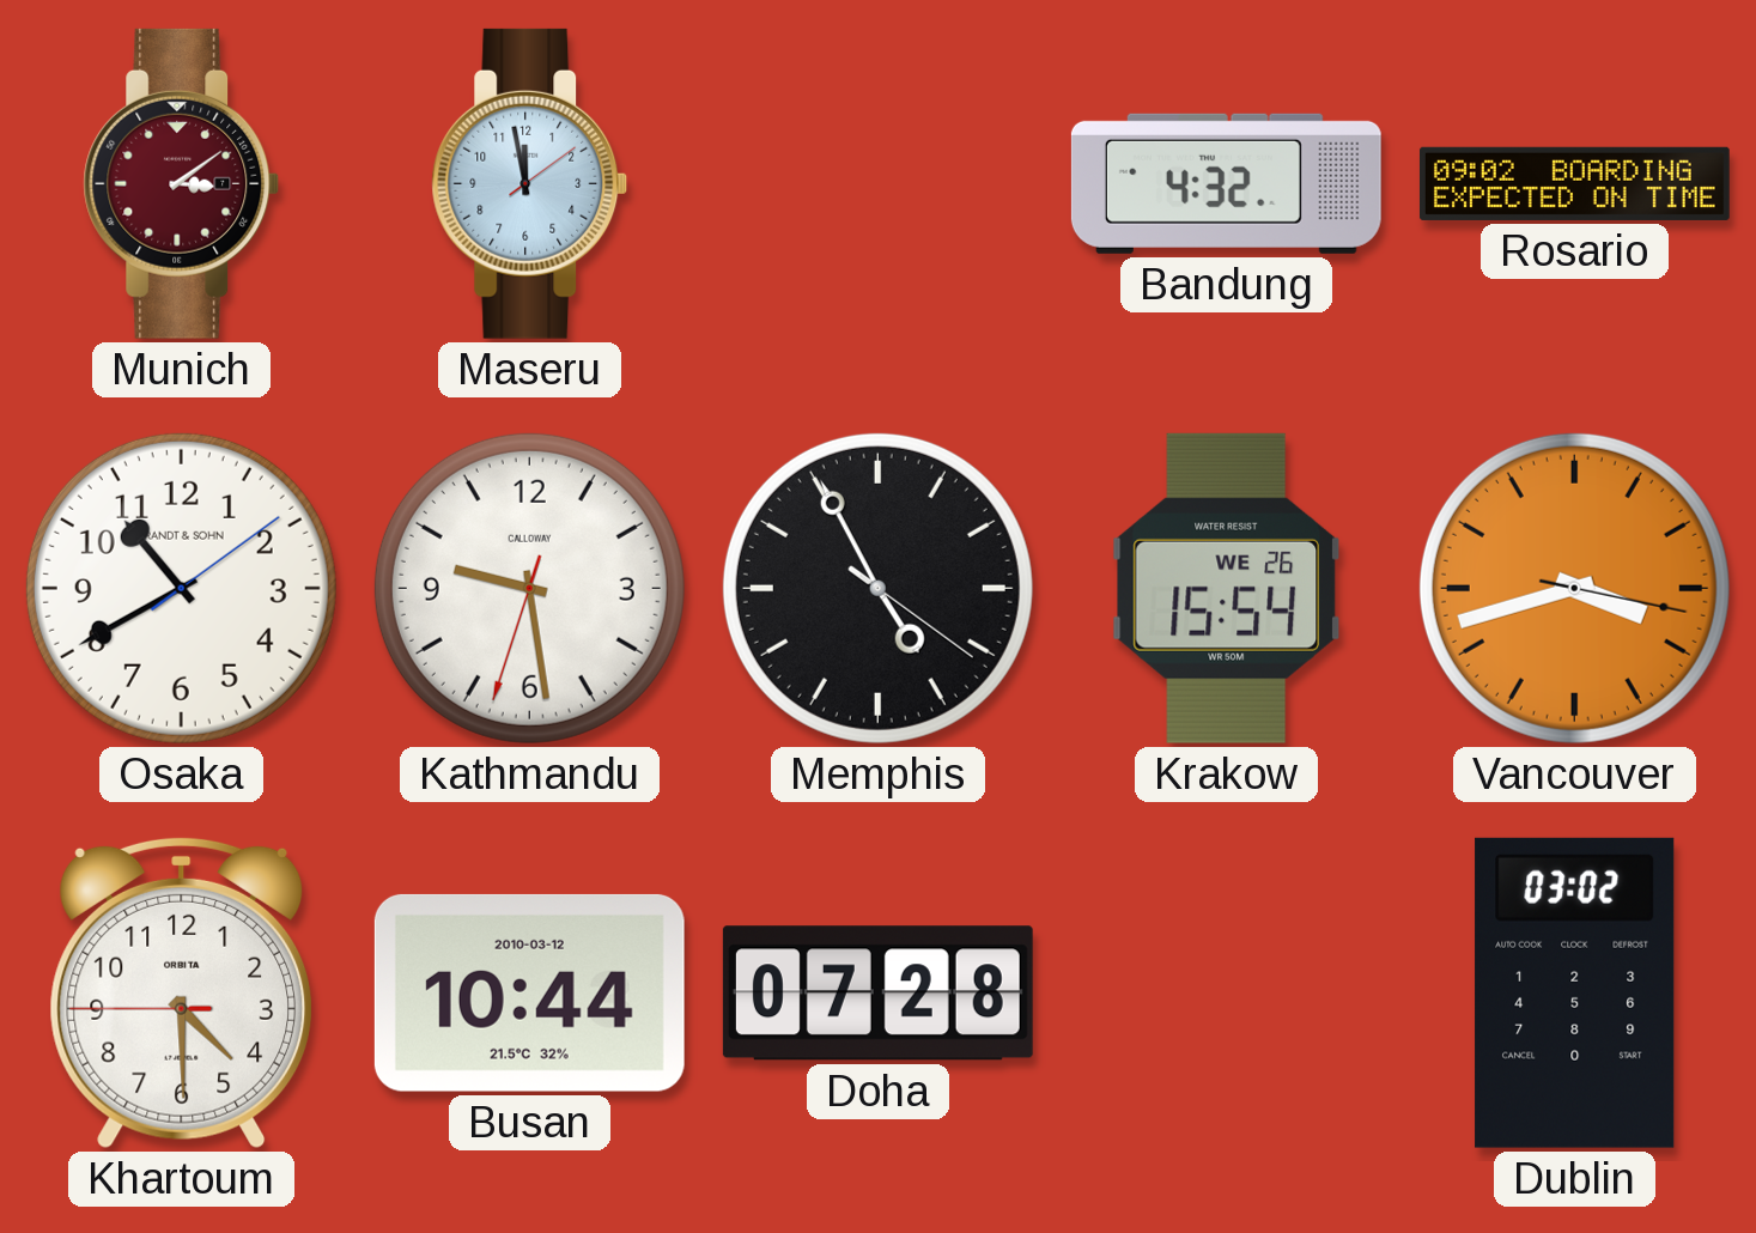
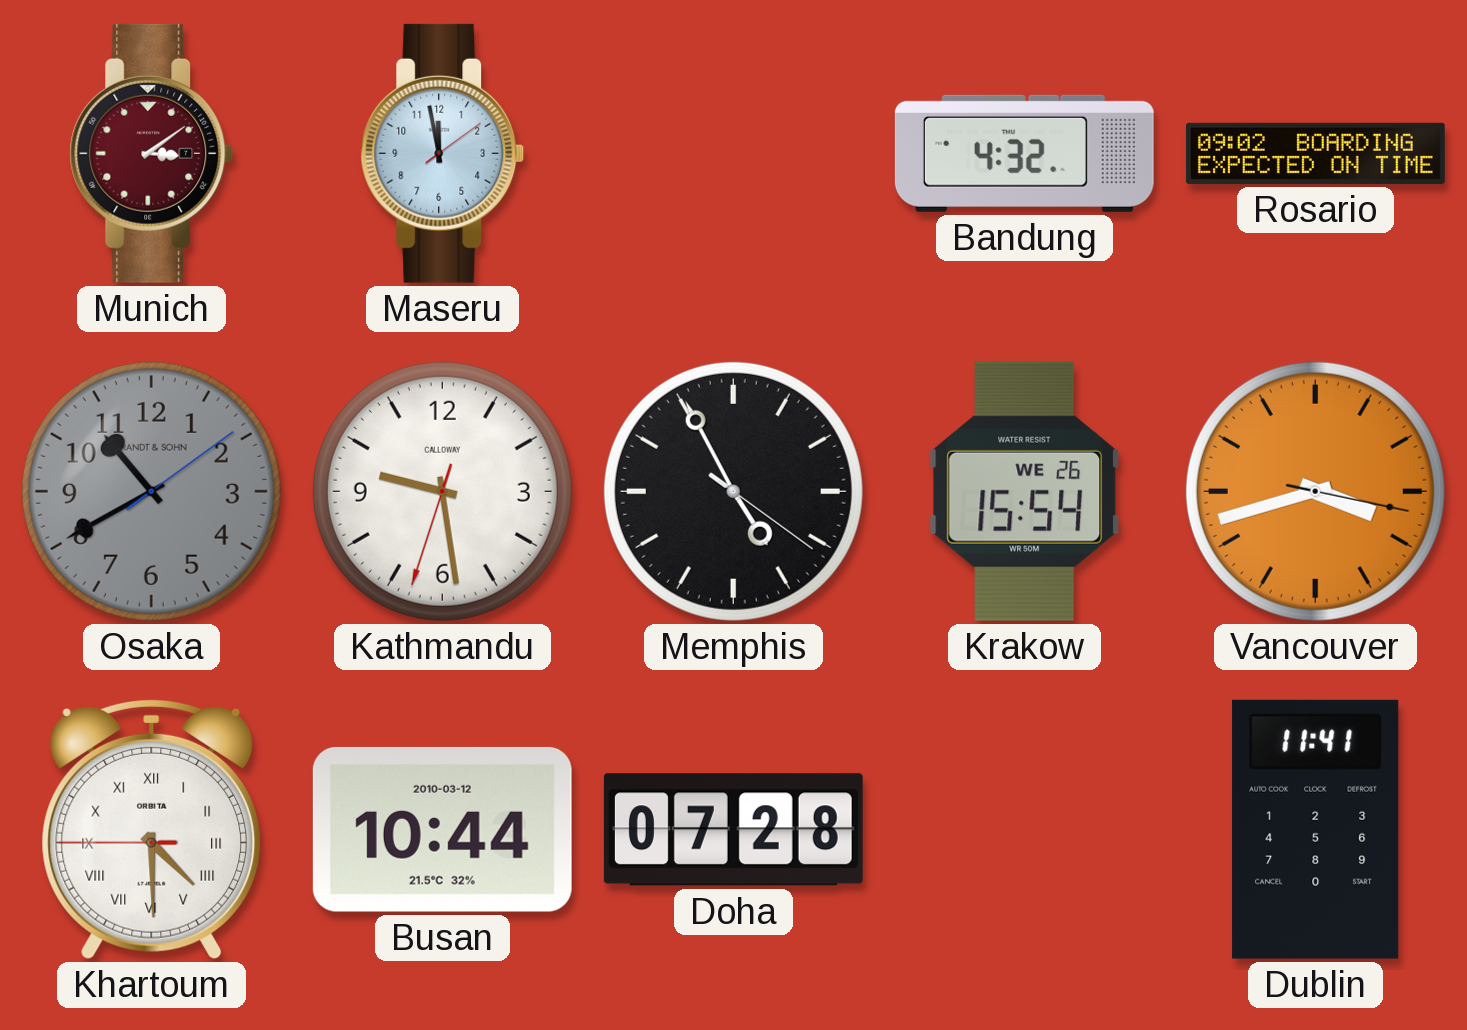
Osaka dial: white -> grey
Khartoum numerals: Arabic -> Roman
Dublin: 03:02 -> 11:41
